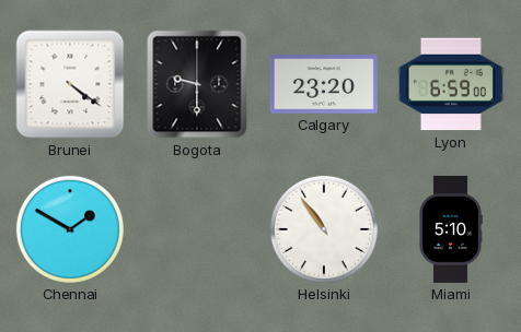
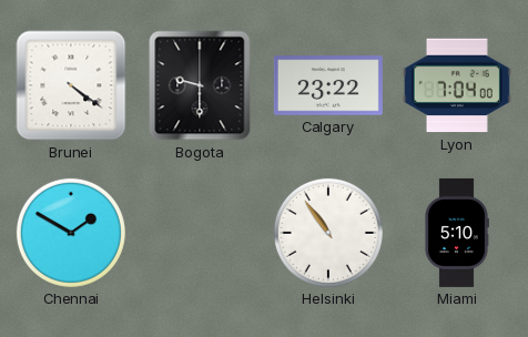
Calgary: 23:20 -> 23:22
Lyon: 6:59 -> 7:04
